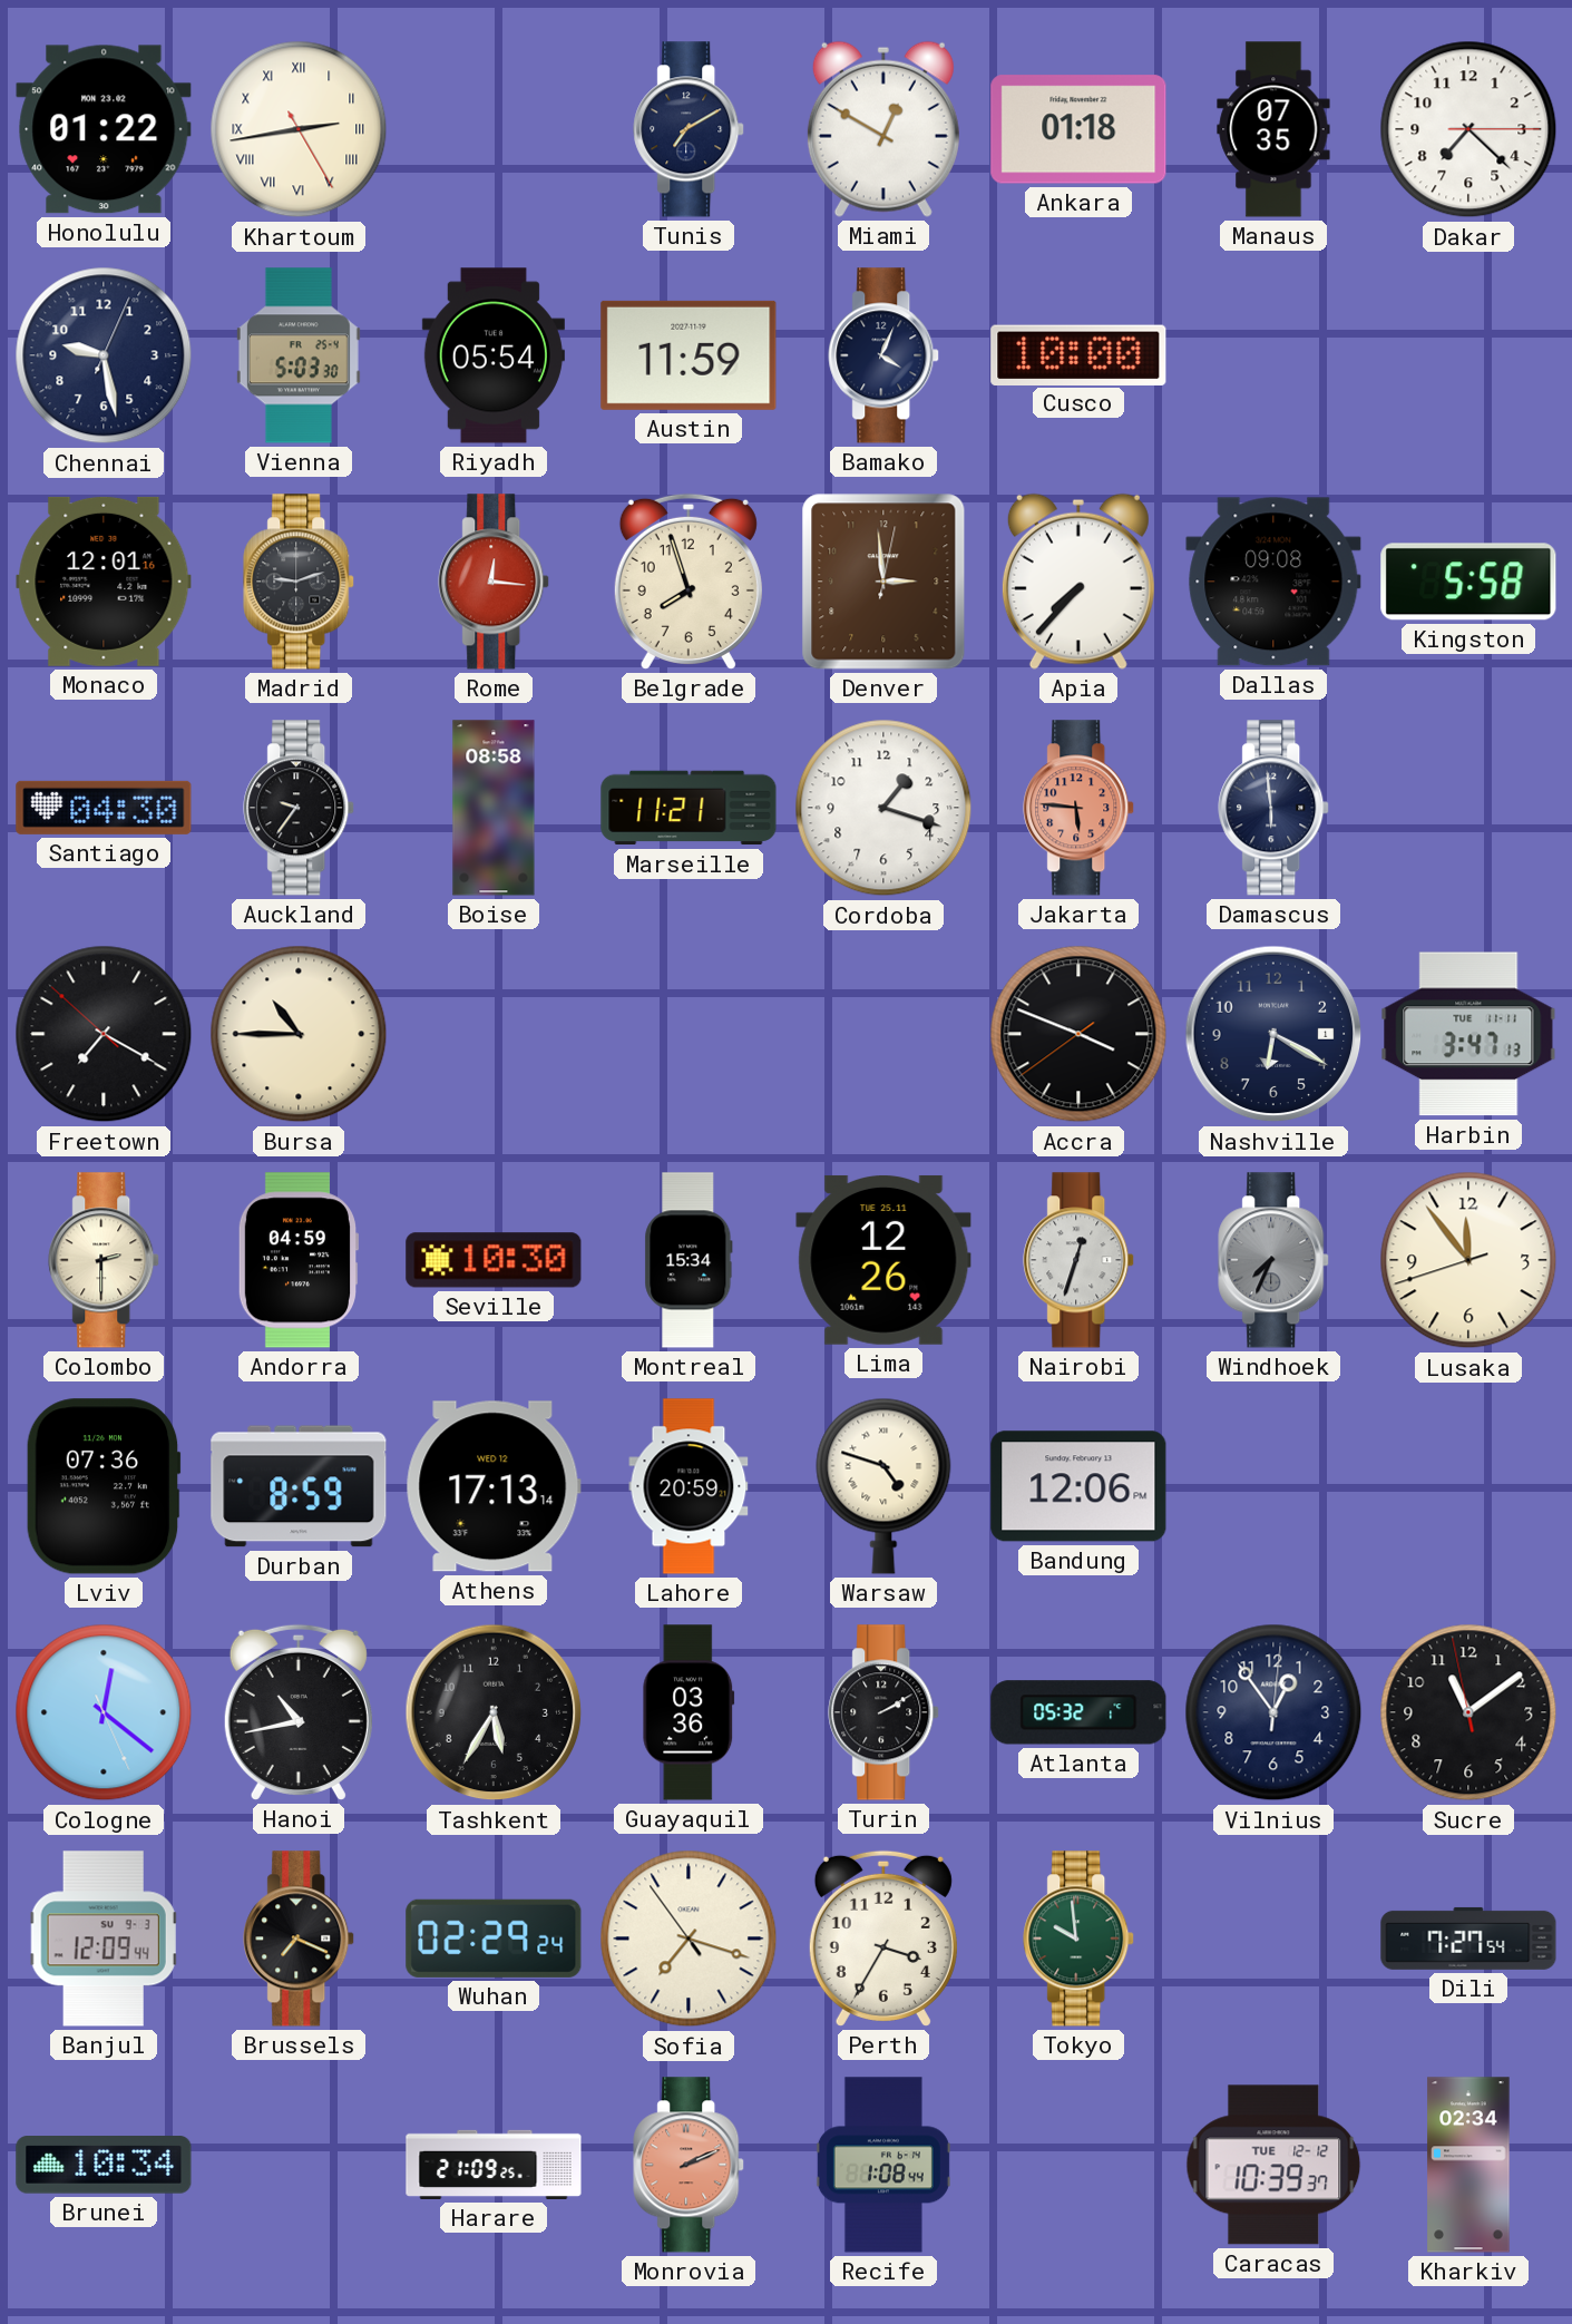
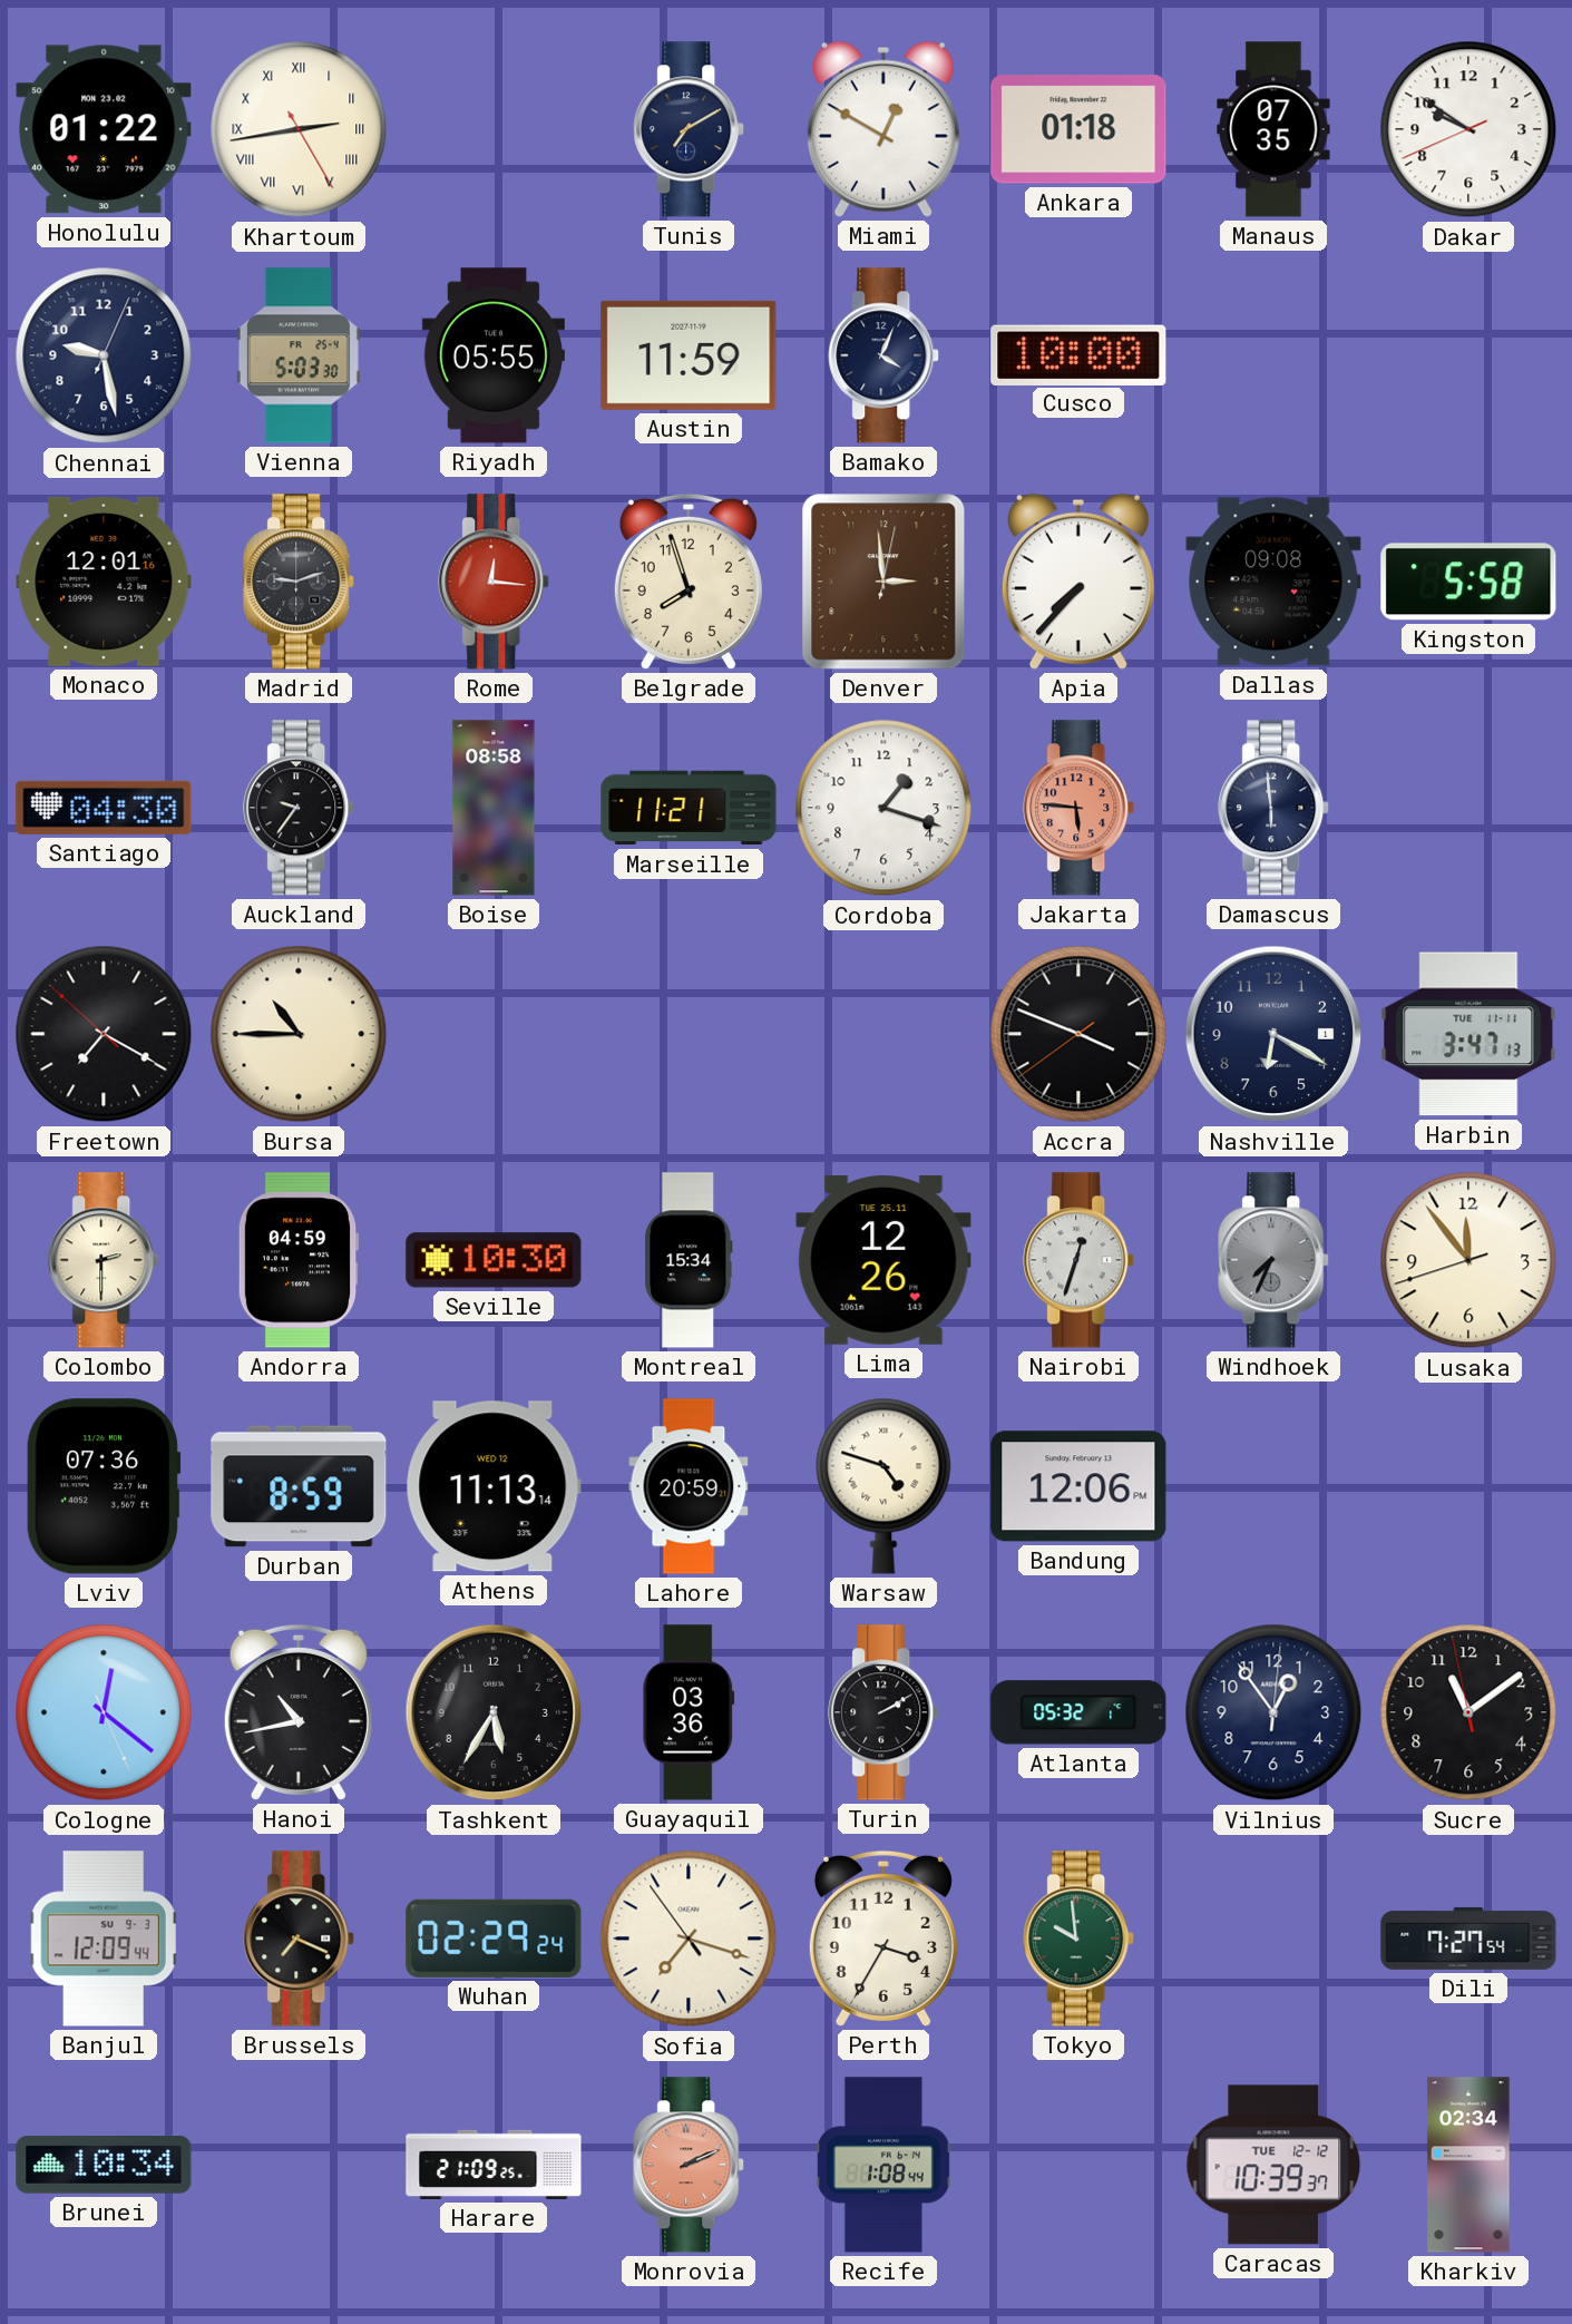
Dakar: 7:22 -> 9:50
Riyadh: 05:54 -> 05:55
Athens: 17:13 -> 11:13
